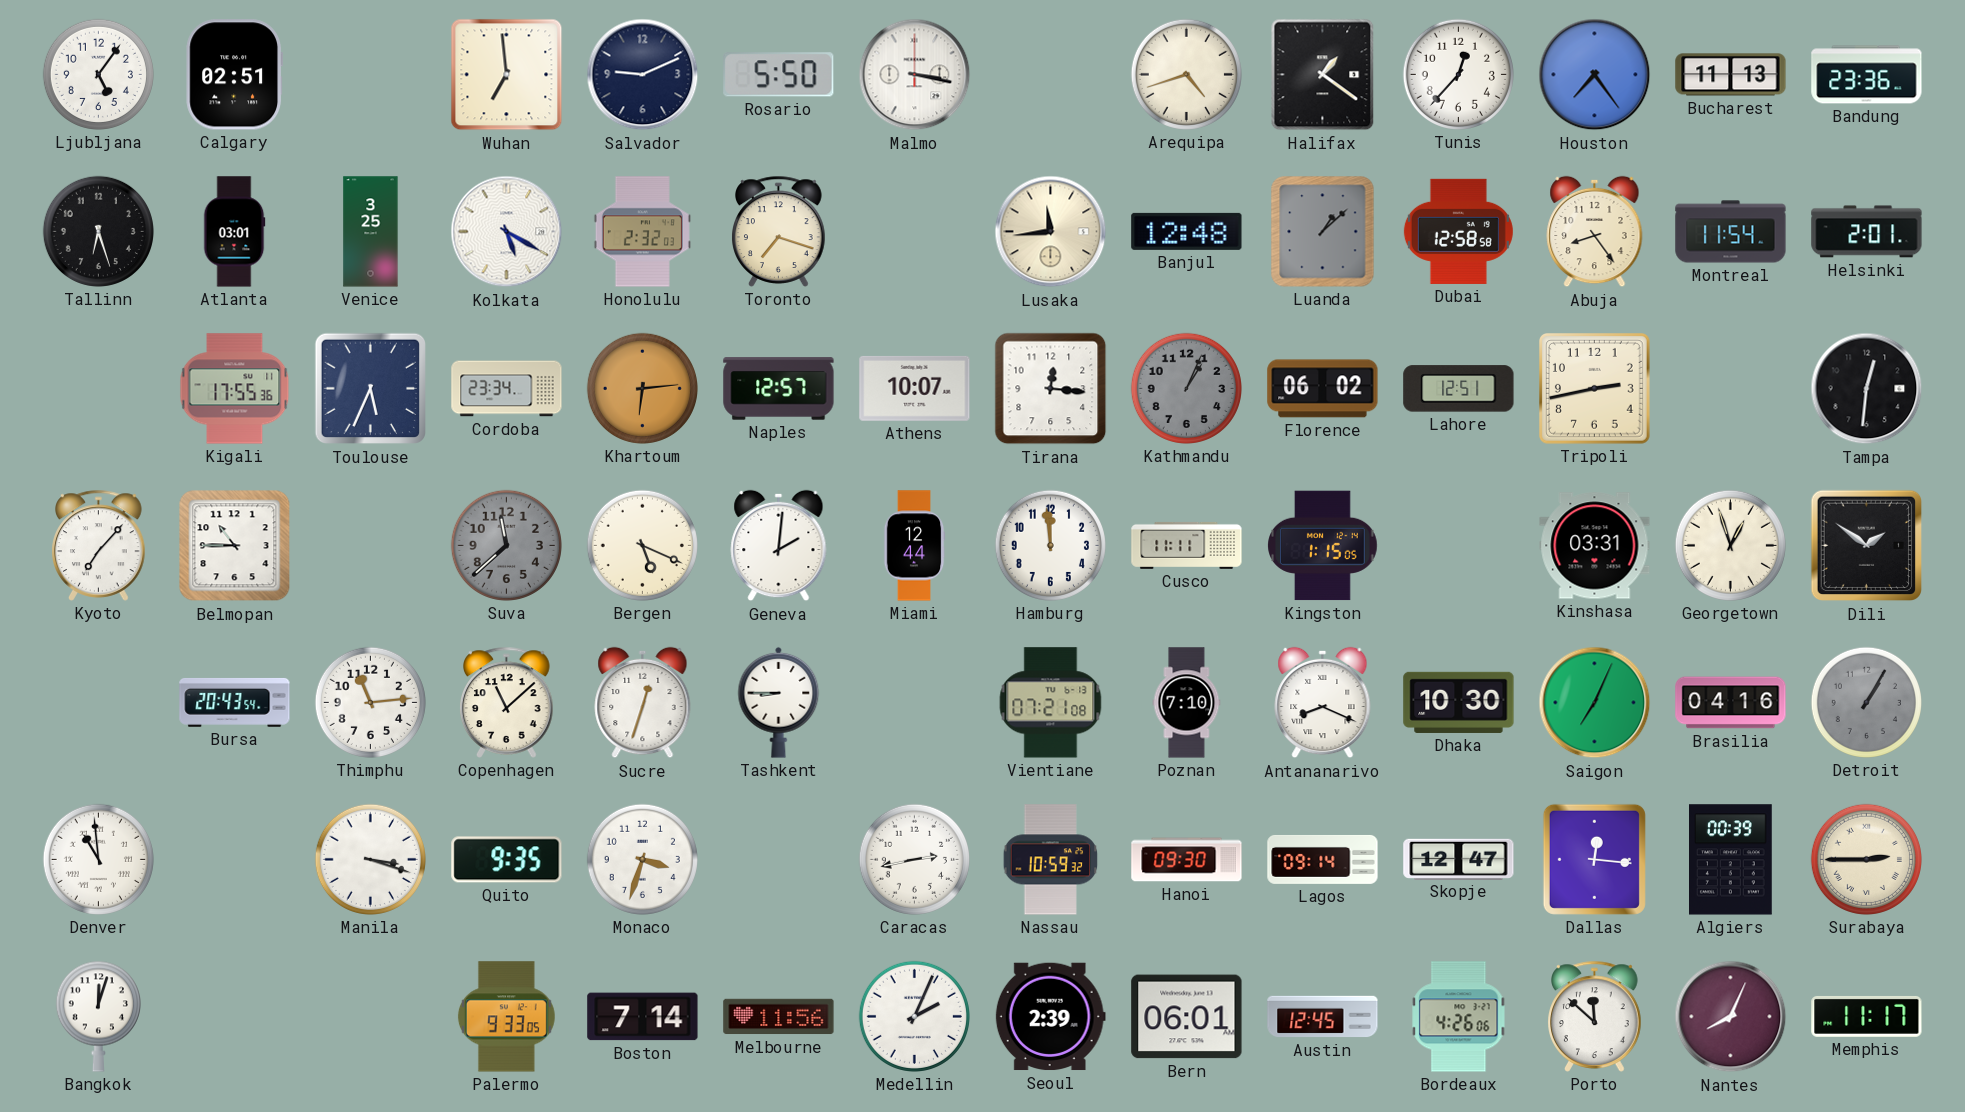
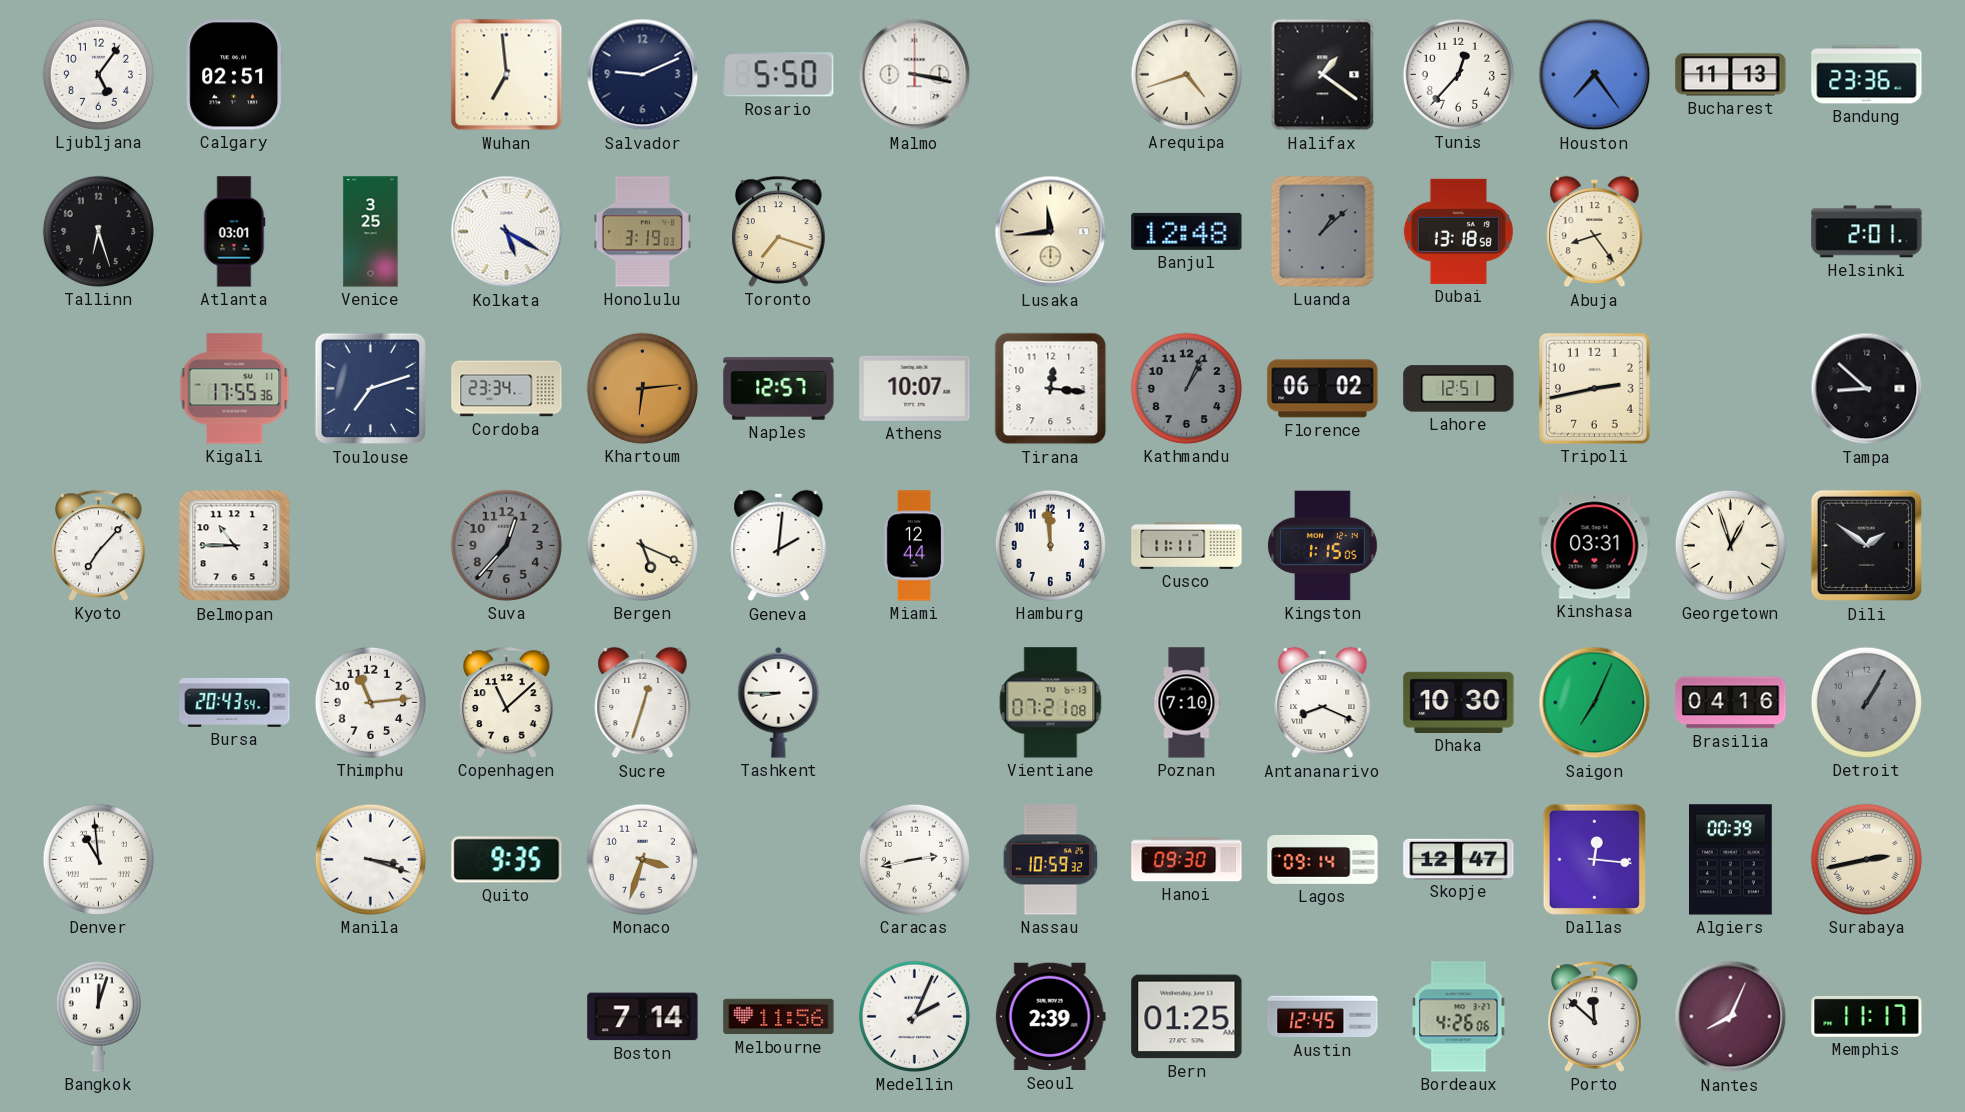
Honolulu: 2:32 -> 3:19
Dubai: 12:58 -> 13:18
Montreal: 11:54 -> none
Toulouse: 5:34 -> 7:12
Tampa: 12:31 -> 8:52
Suva: 11:38 -> 12:37
Surabaya: 2:45 -> 2:43
Palermo: 9:33 -> none
Bern: 06:01 -> 01:25
